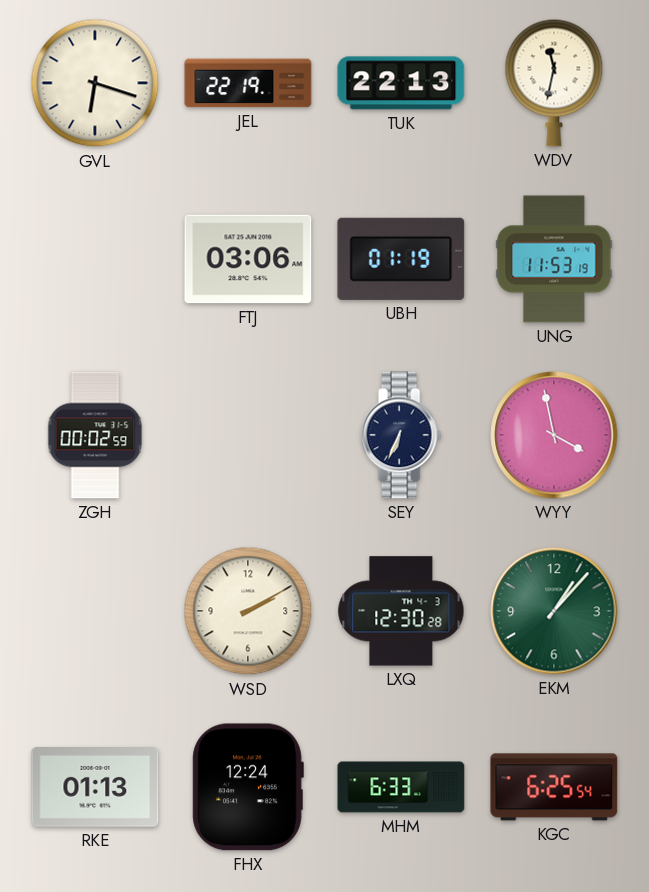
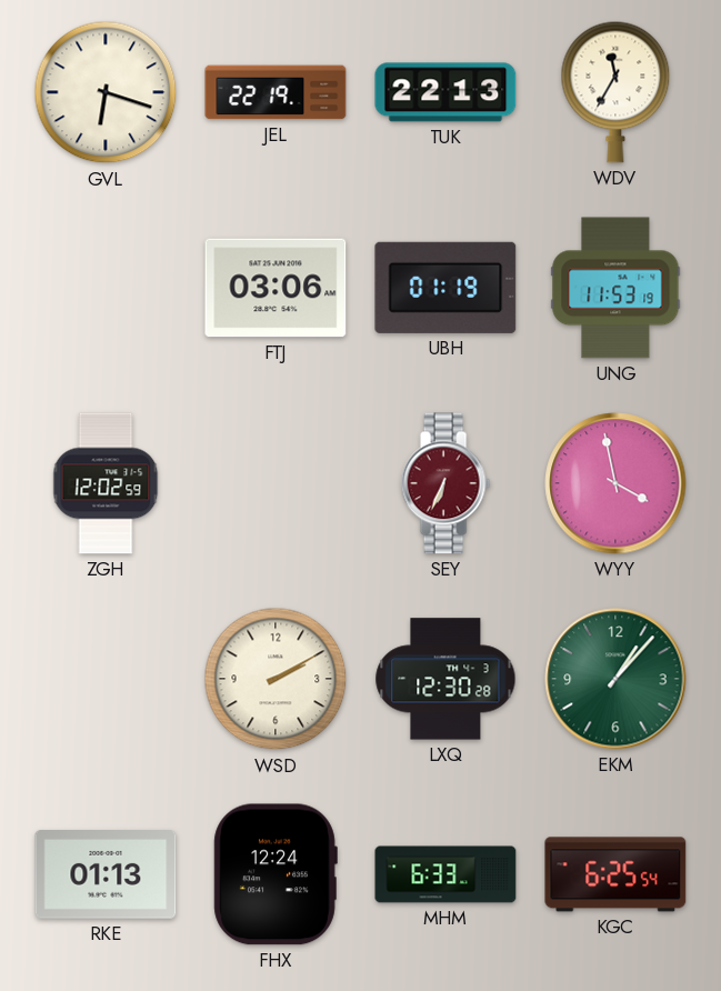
WDV: 11:32 -> 11:35
ZGH: 00:02 -> 12:02
SEY dial: navy -> burgundy
